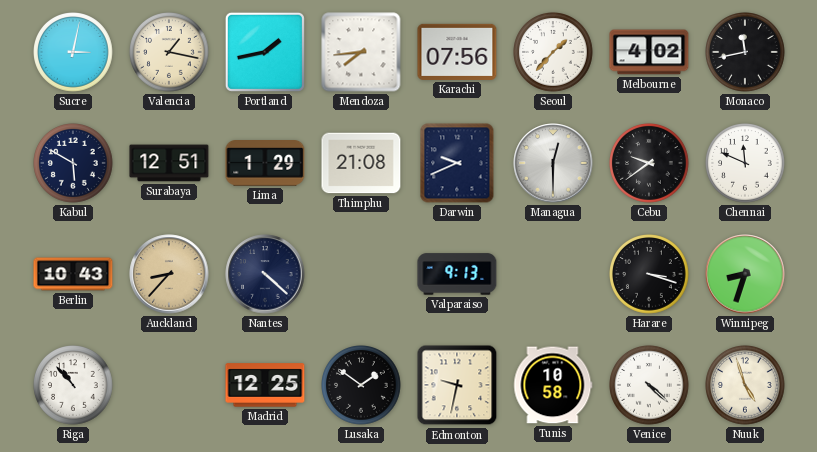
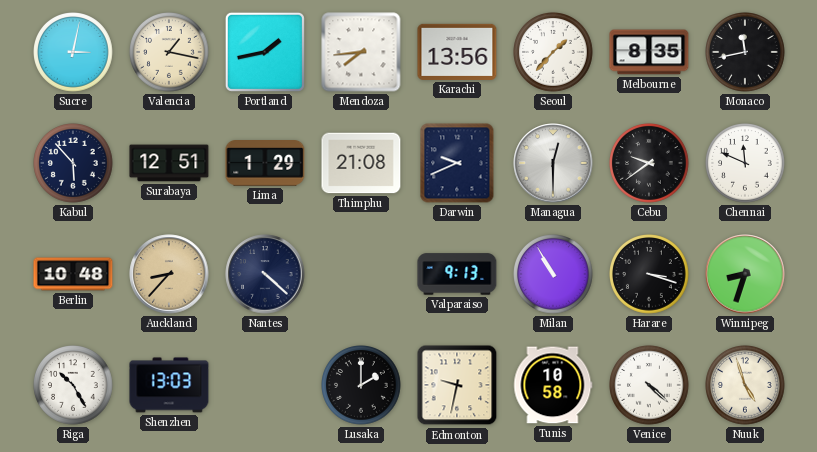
Karachi: 07:56 -> 13:56
Melbourne: 4:02 -> 8:35
Kabul: 5:50 -> 5:53
Berlin: 10:43 -> 10:48
Milan: none -> 10:55
Riga: 10:53 -> 10:25
Shenzhen: none -> 13:03
Madrid: 12:25 -> none
Lusaka: 1:51 -> 2:00
